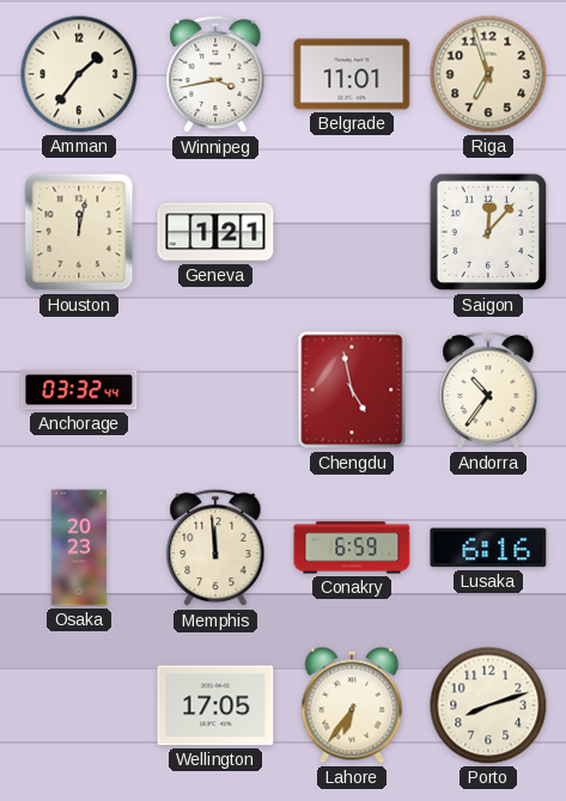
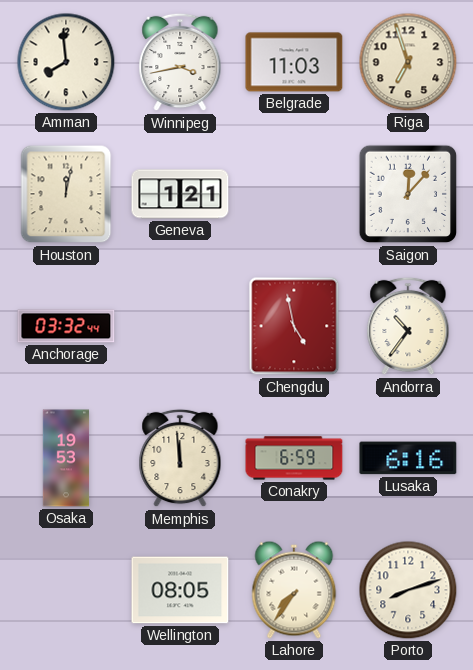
Amman: 1:36 -> 7:59
Belgrade: 11:01 -> 11:03
Osaka: 20:23 -> 19:53
Wellington: 17:05 -> 08:05
Lahore: 6:36 -> 7:36
